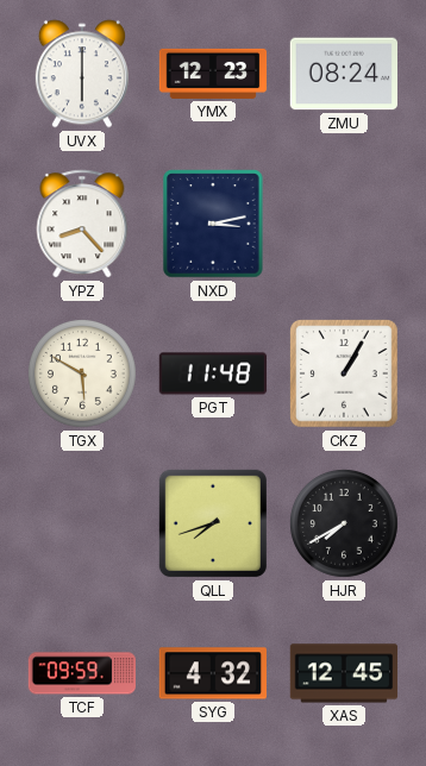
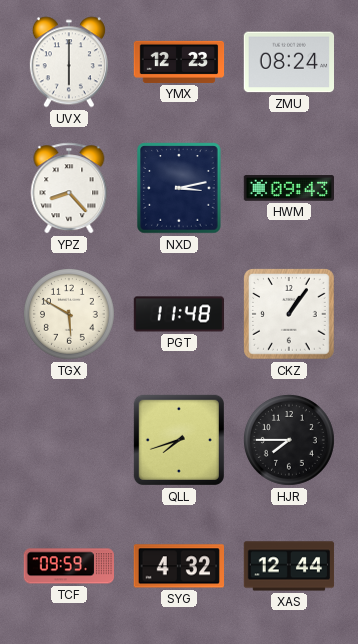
HWM: none -> 09:43
CKZ: 1:05 -> 1:06
HJR: 7:40 -> 7:45
XAS: 12:45 -> 12:44
